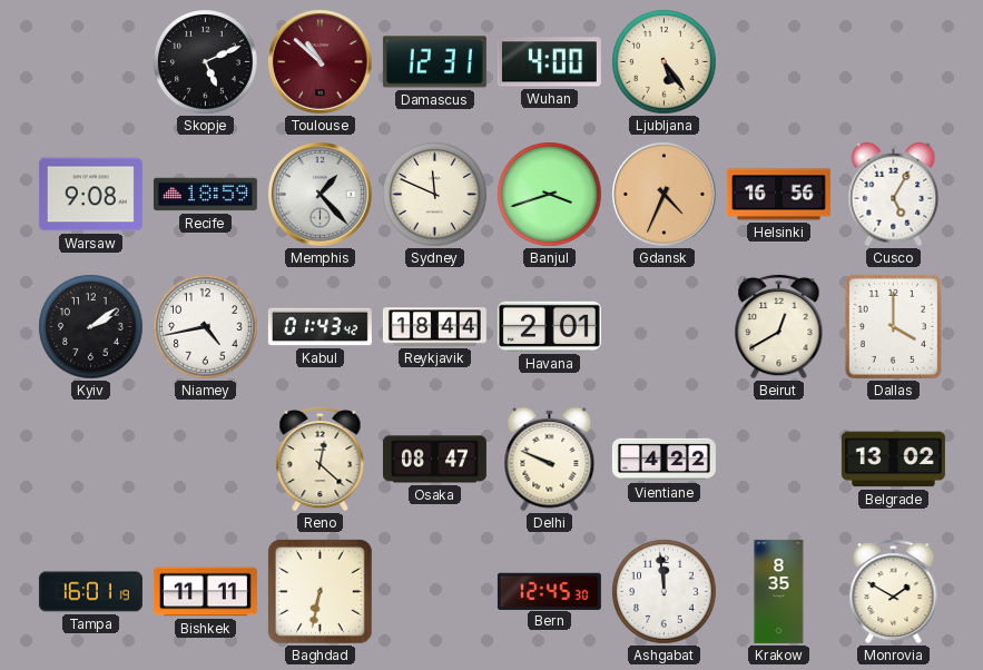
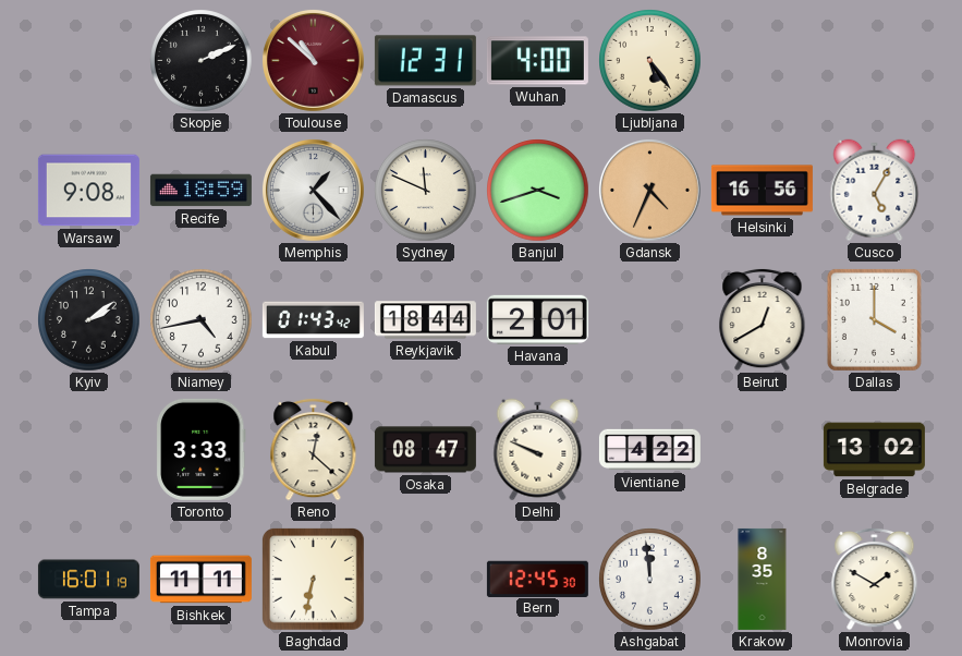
Skopje: 5:11 -> 2:11
Toronto: none -> 3:33
